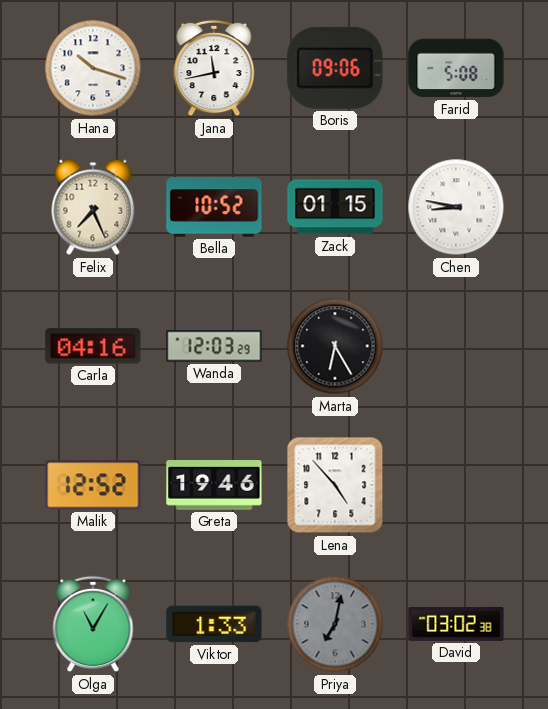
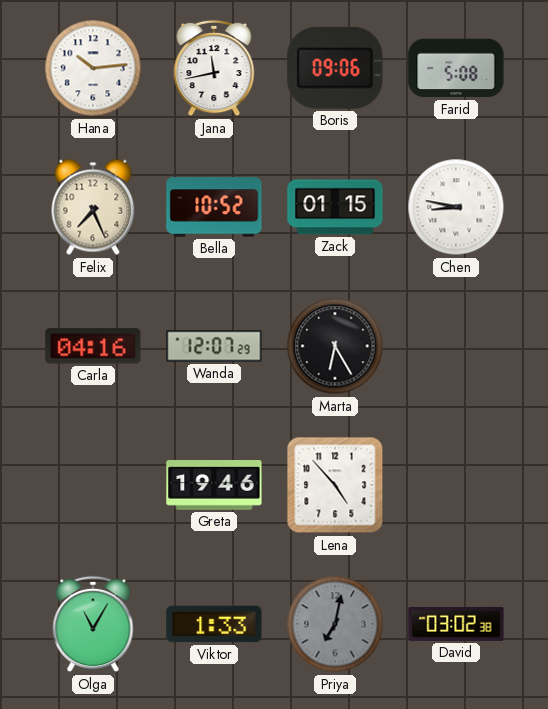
Hana: 10:18 -> 10:14
Wanda: 12:03 -> 12:07
Malik: 12:52 -> none
